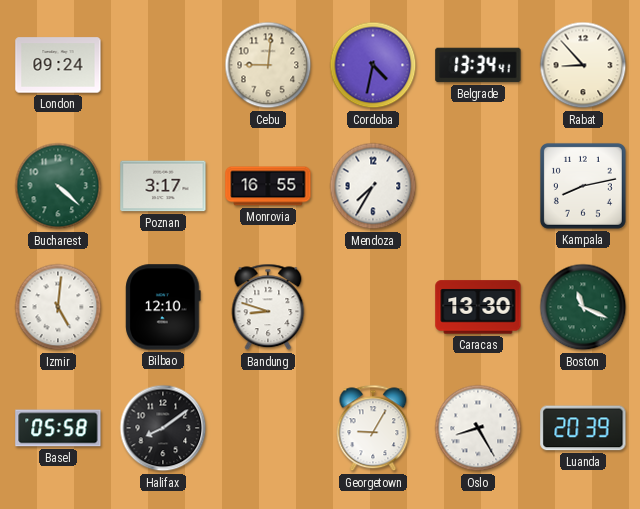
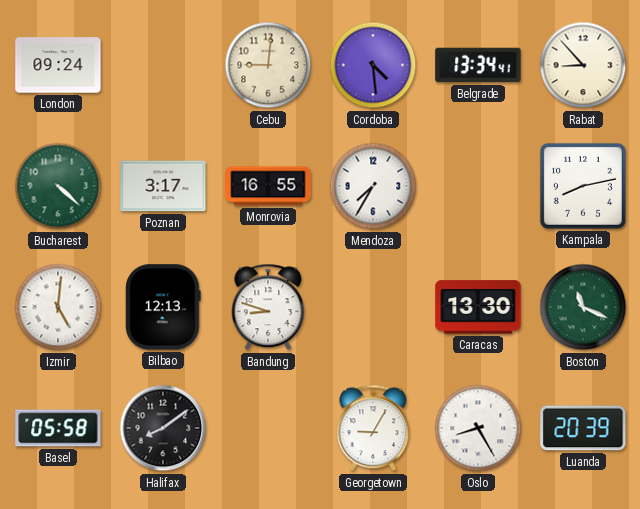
Cordoba: 4:32 -> 4:29
Bilbao: 12:10 -> 12:13
